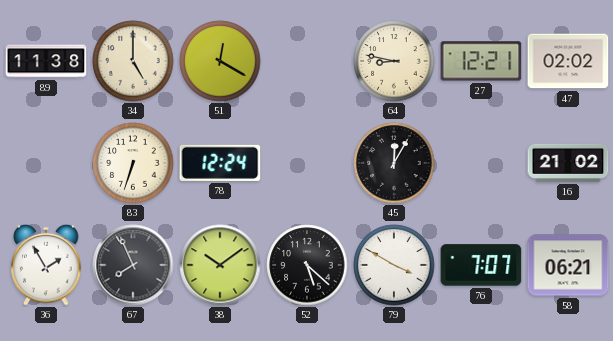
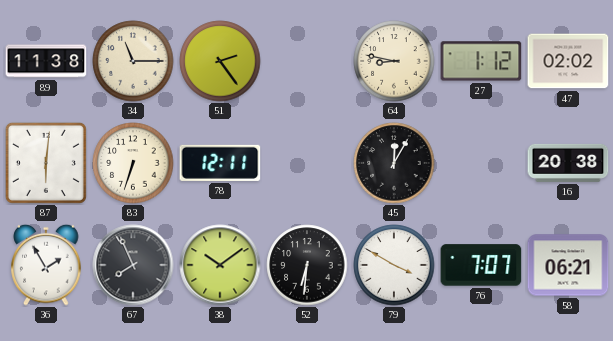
34: 5:00 -> 11:15
51: 12:20 -> 2:24
27: 12:21 -> 1:12
87: none -> 6:01
78: 12:24 -> 12:11
16: 21:02 -> 20:38
52: 5:22 -> 6:31
